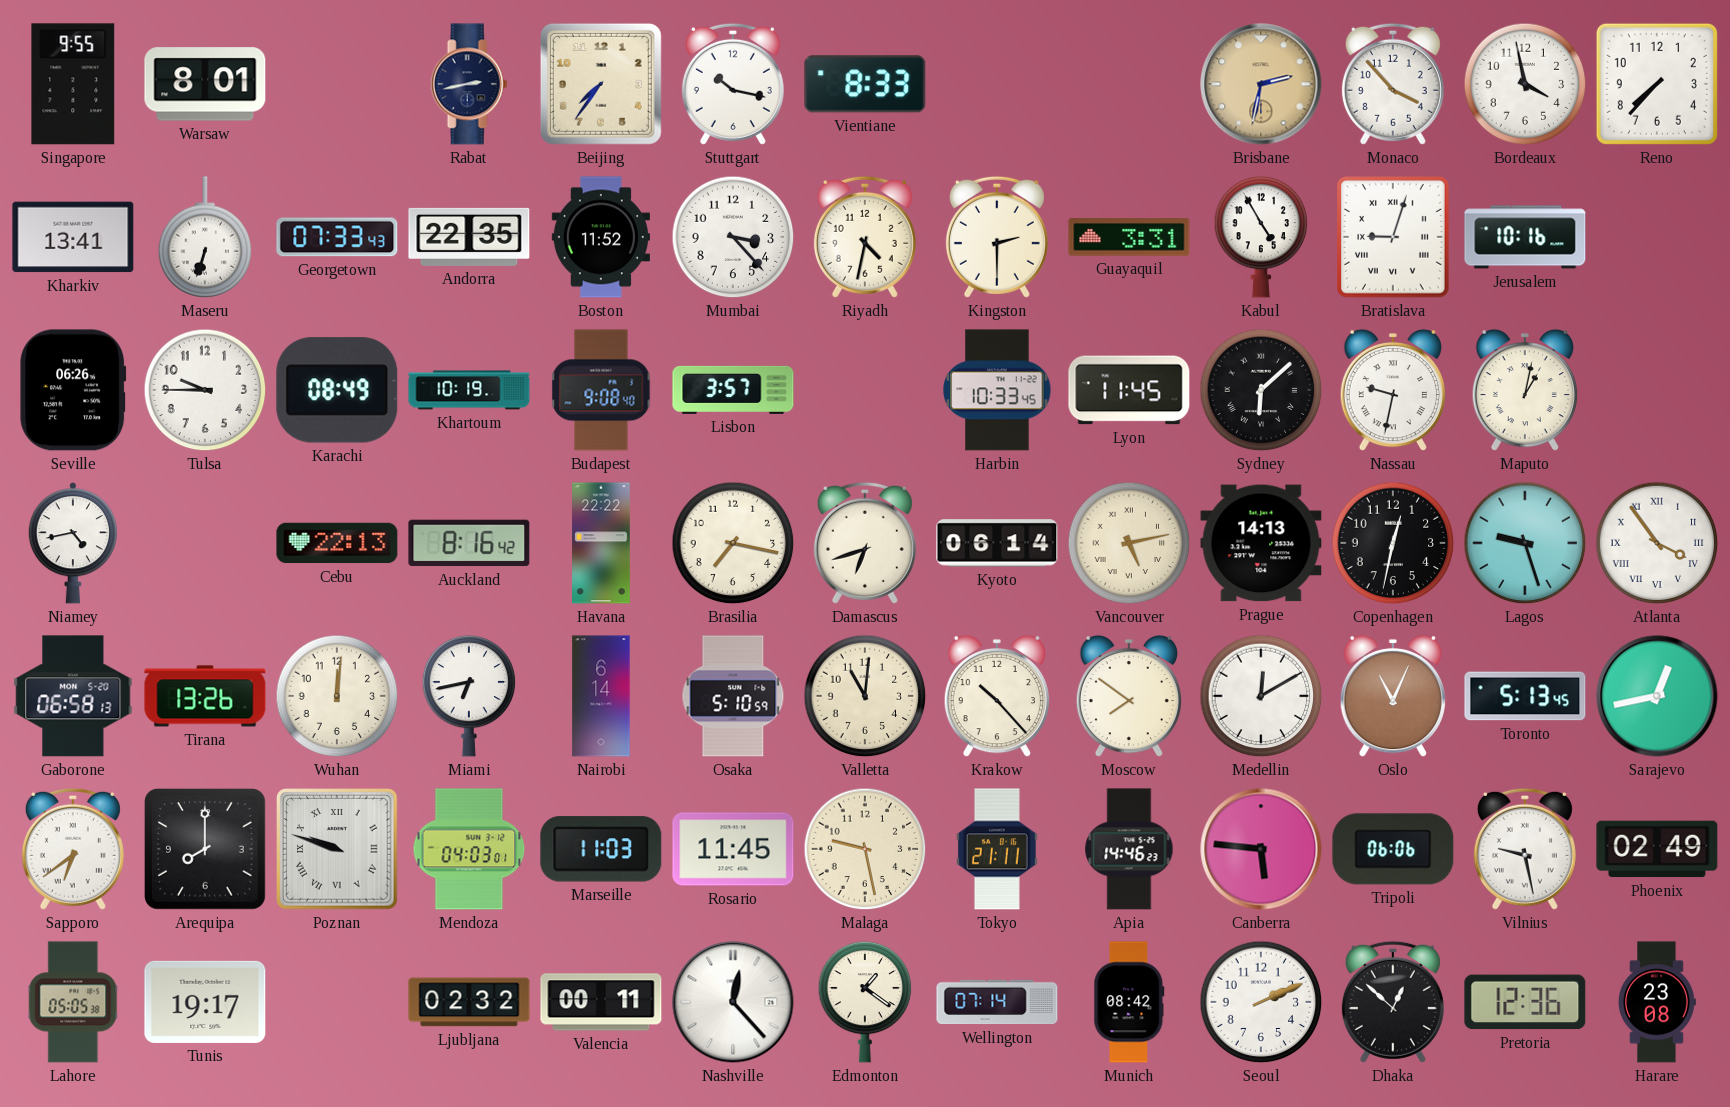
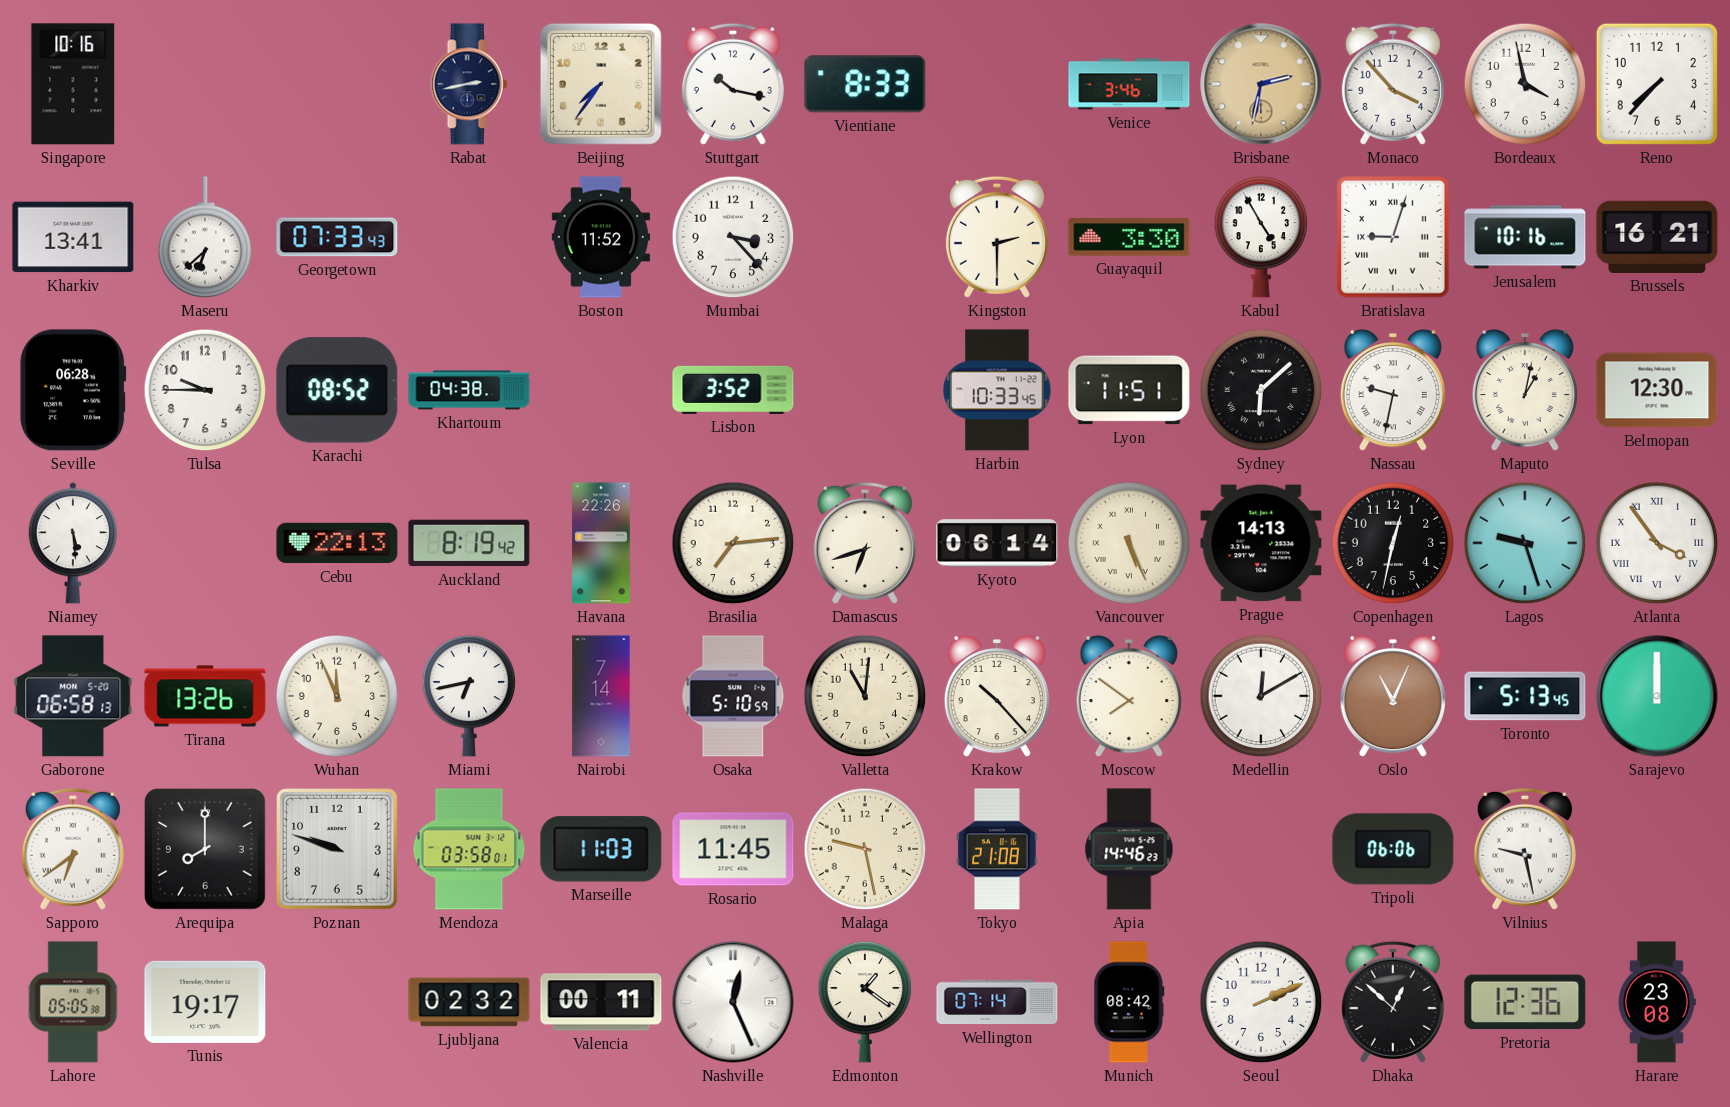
Singapore: 9:55 -> 10:16
Warsaw: 8:01 -> none
Venice: none -> 3:46
Maseru: 6:33 -> 6:38
Andorra: 22:35 -> none
Riyadh: 4:32 -> none
Guayaquil: 3:31 -> 3:30
Brussels: none -> 16:21
Seville: 06:26 -> 06:28
Karachi: 08:49 -> 08:52
Khartoum: 10:19 -> 04:38
Budapest: 9:08 -> none
Lisbon: 3:57 -> 3:52
Lyon: 11:45 -> 11:51
Belmopan: none -> 12:30
Niamey: 4:43 -> 5:29
Auckland: 8:16 -> 8:19
Havana: 22:22 -> 22:26
Brasilia: 7:17 -> 7:14
Vancouver: 5:13 -> 5:26
Wuhan: 12:01 -> 11:56
Nairobi: 6:14 -> 7:14
Sarajevo: 12:43 -> 12:00
Poznan numerals: Roman -> Arabic
Mendoza: 04:03 -> 03:58
Tokyo: 21:11 -> 21:08
Canberra: 5:46 -> none
Phoenix: 02:49 -> none
Nashville: 12:23 -> 12:26
